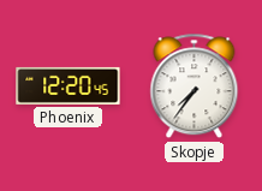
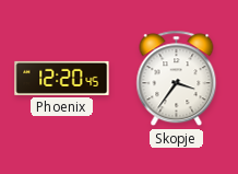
Skopje: 7:36 -> 3:36
